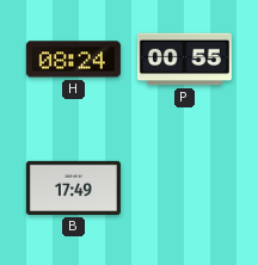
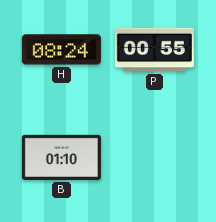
B: 17:49 -> 01:10
